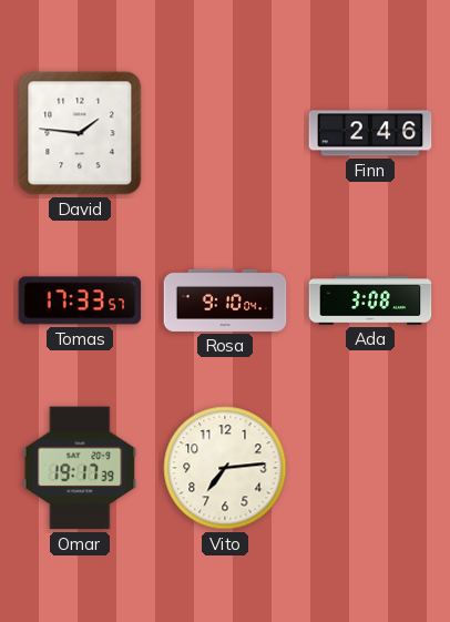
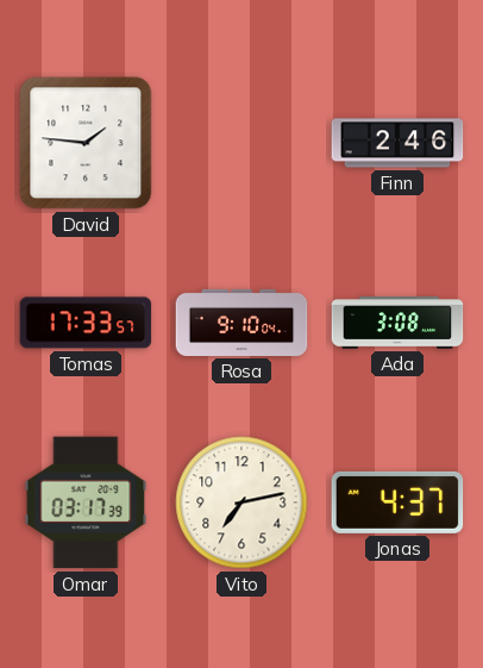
Omar: 19:17 -> 03:17
Vito: 7:14 -> 7:13
Jonas: none -> 4:37
